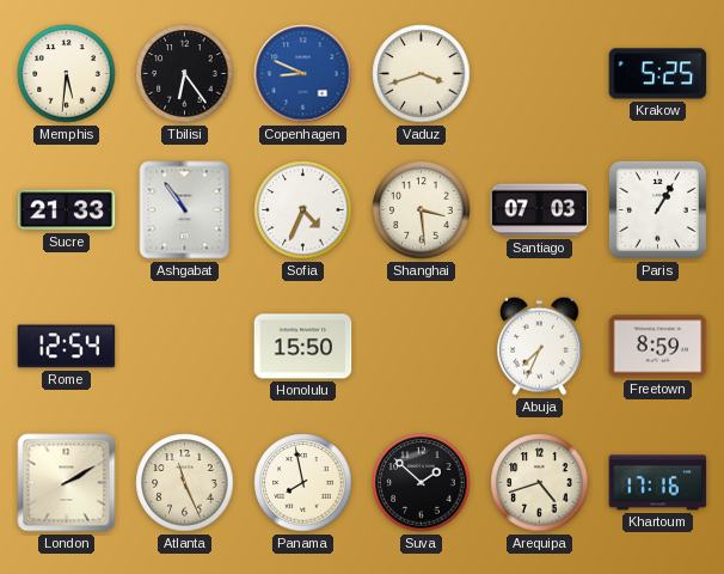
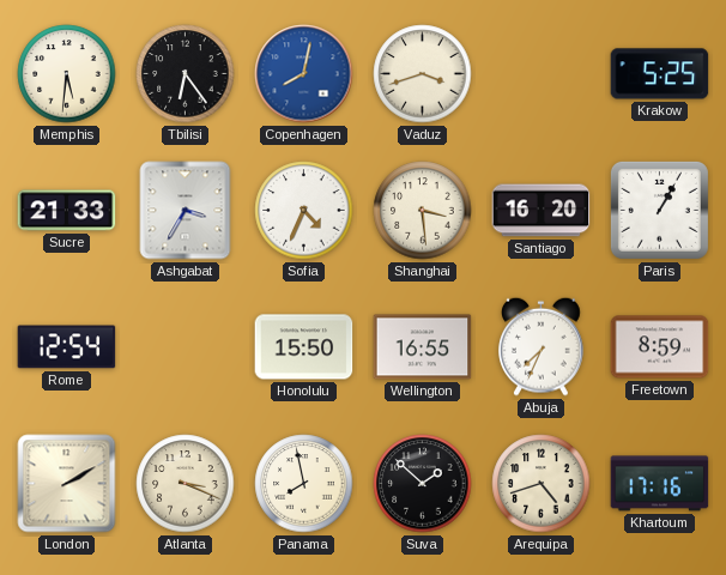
Copenhagen: 8:49 -> 8:02
Ashgabat: 10:54 -> 3:35
Santiago: 07:03 -> 16:20
Wellington: none -> 16:55
Atlanta: 11:26 -> 3:19
